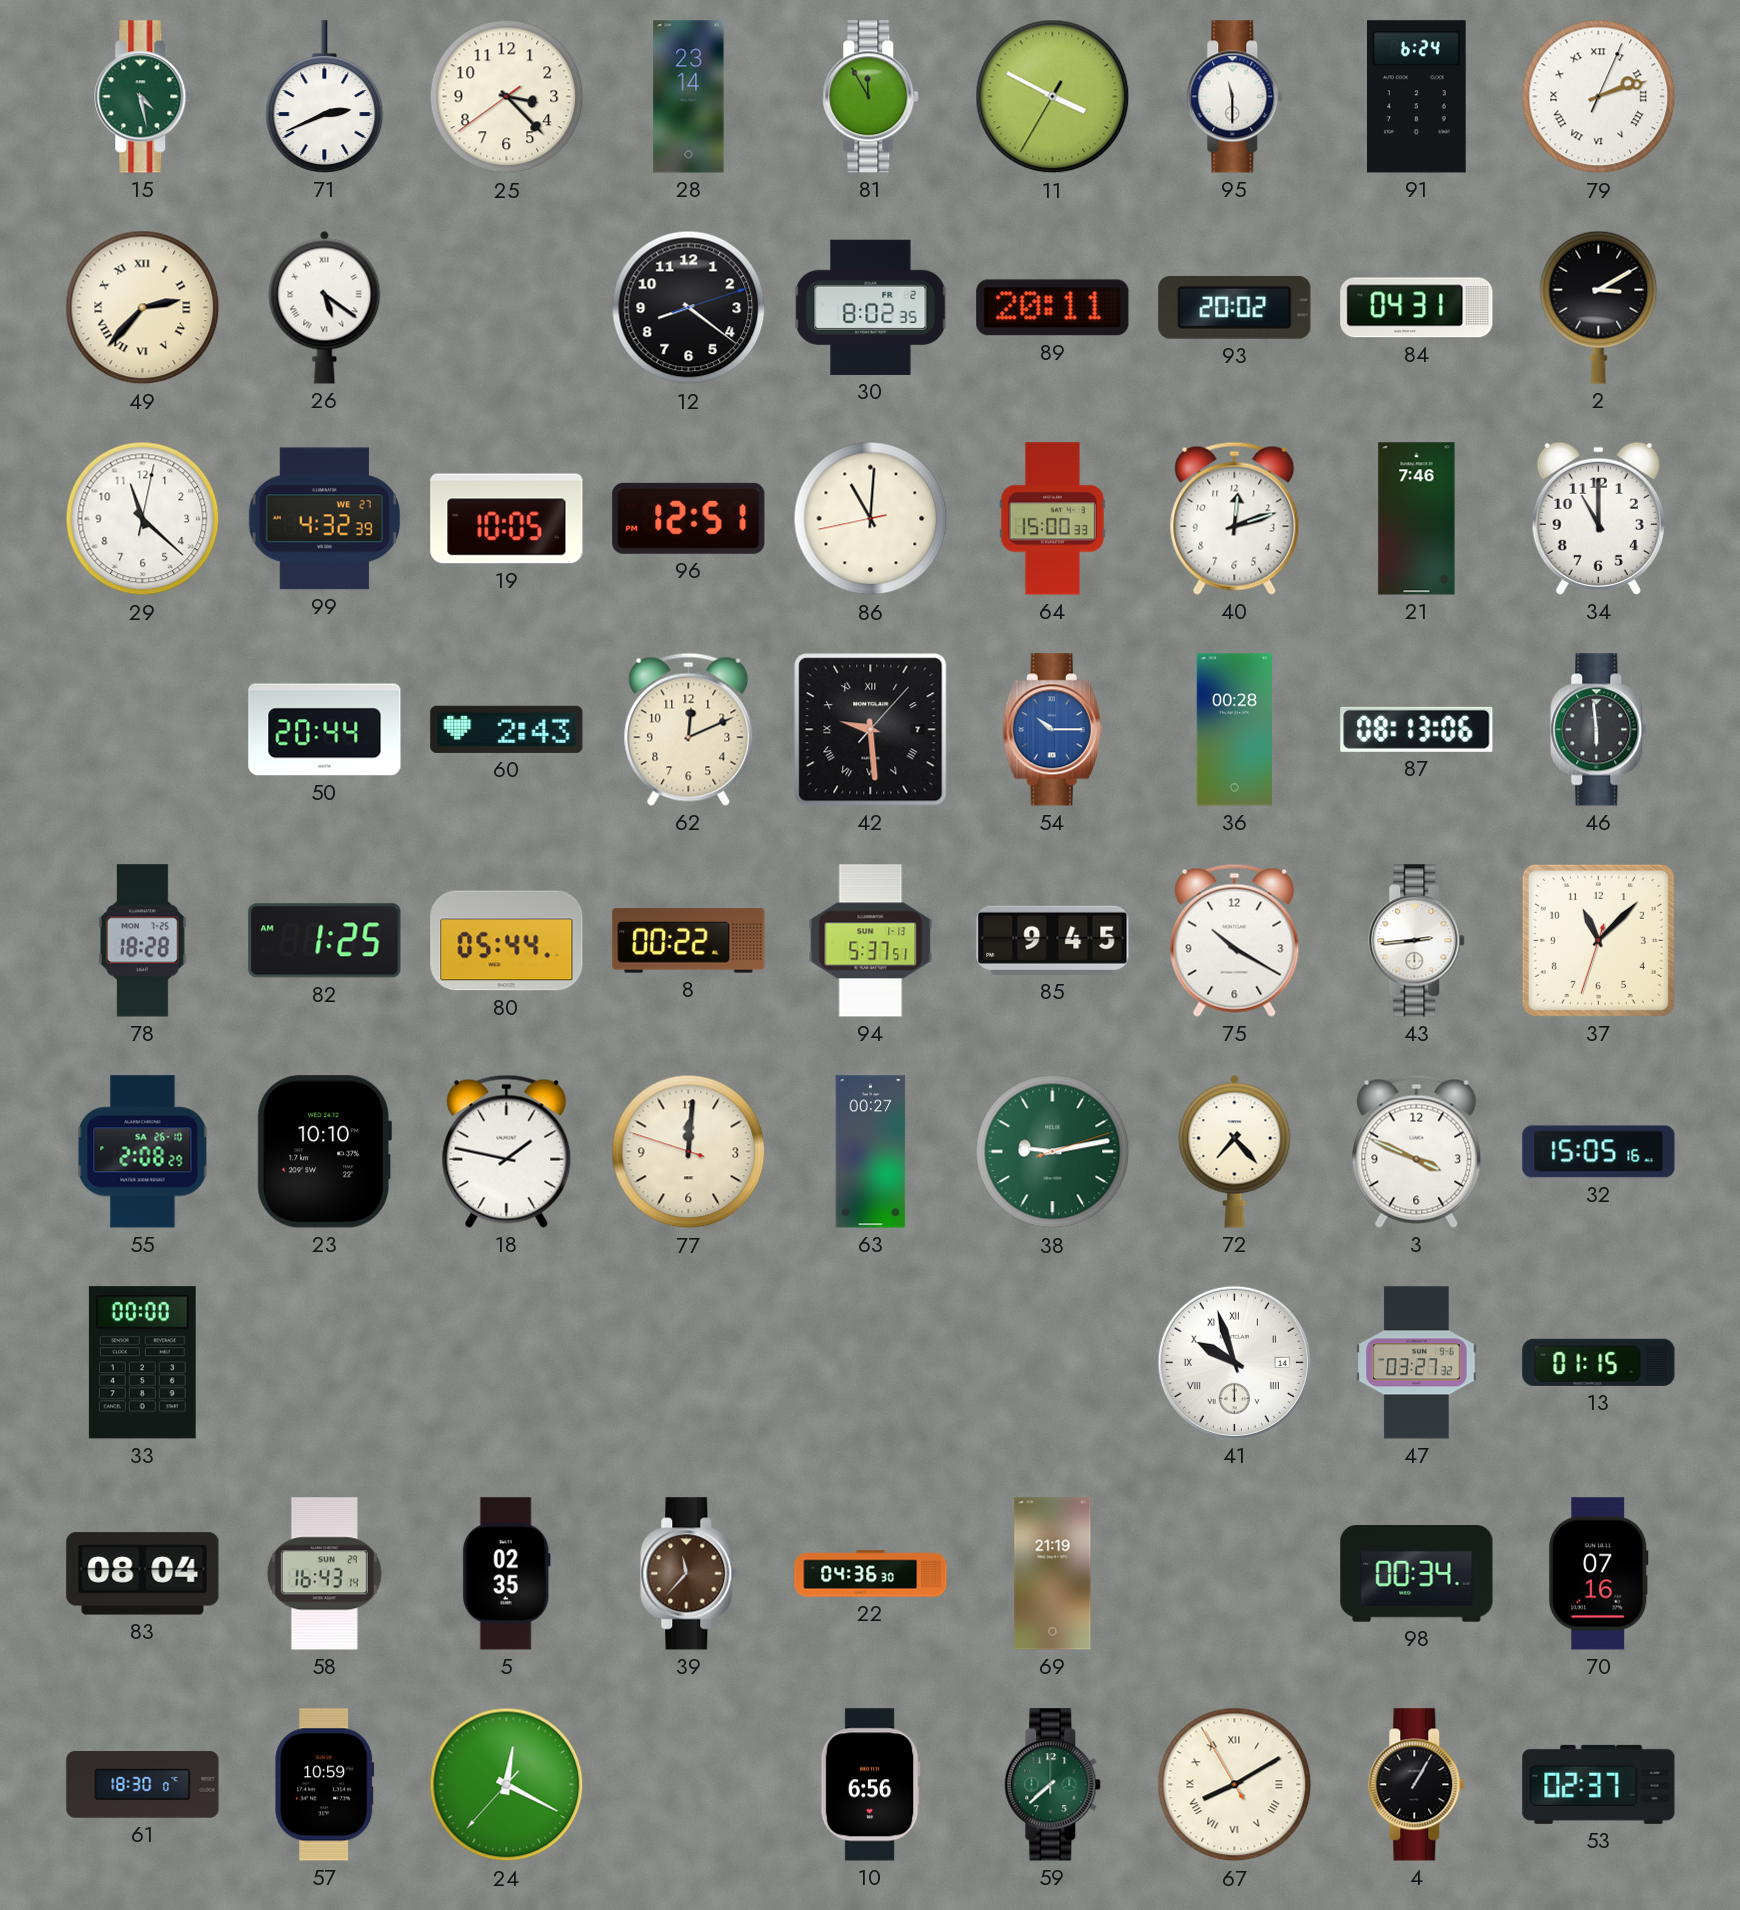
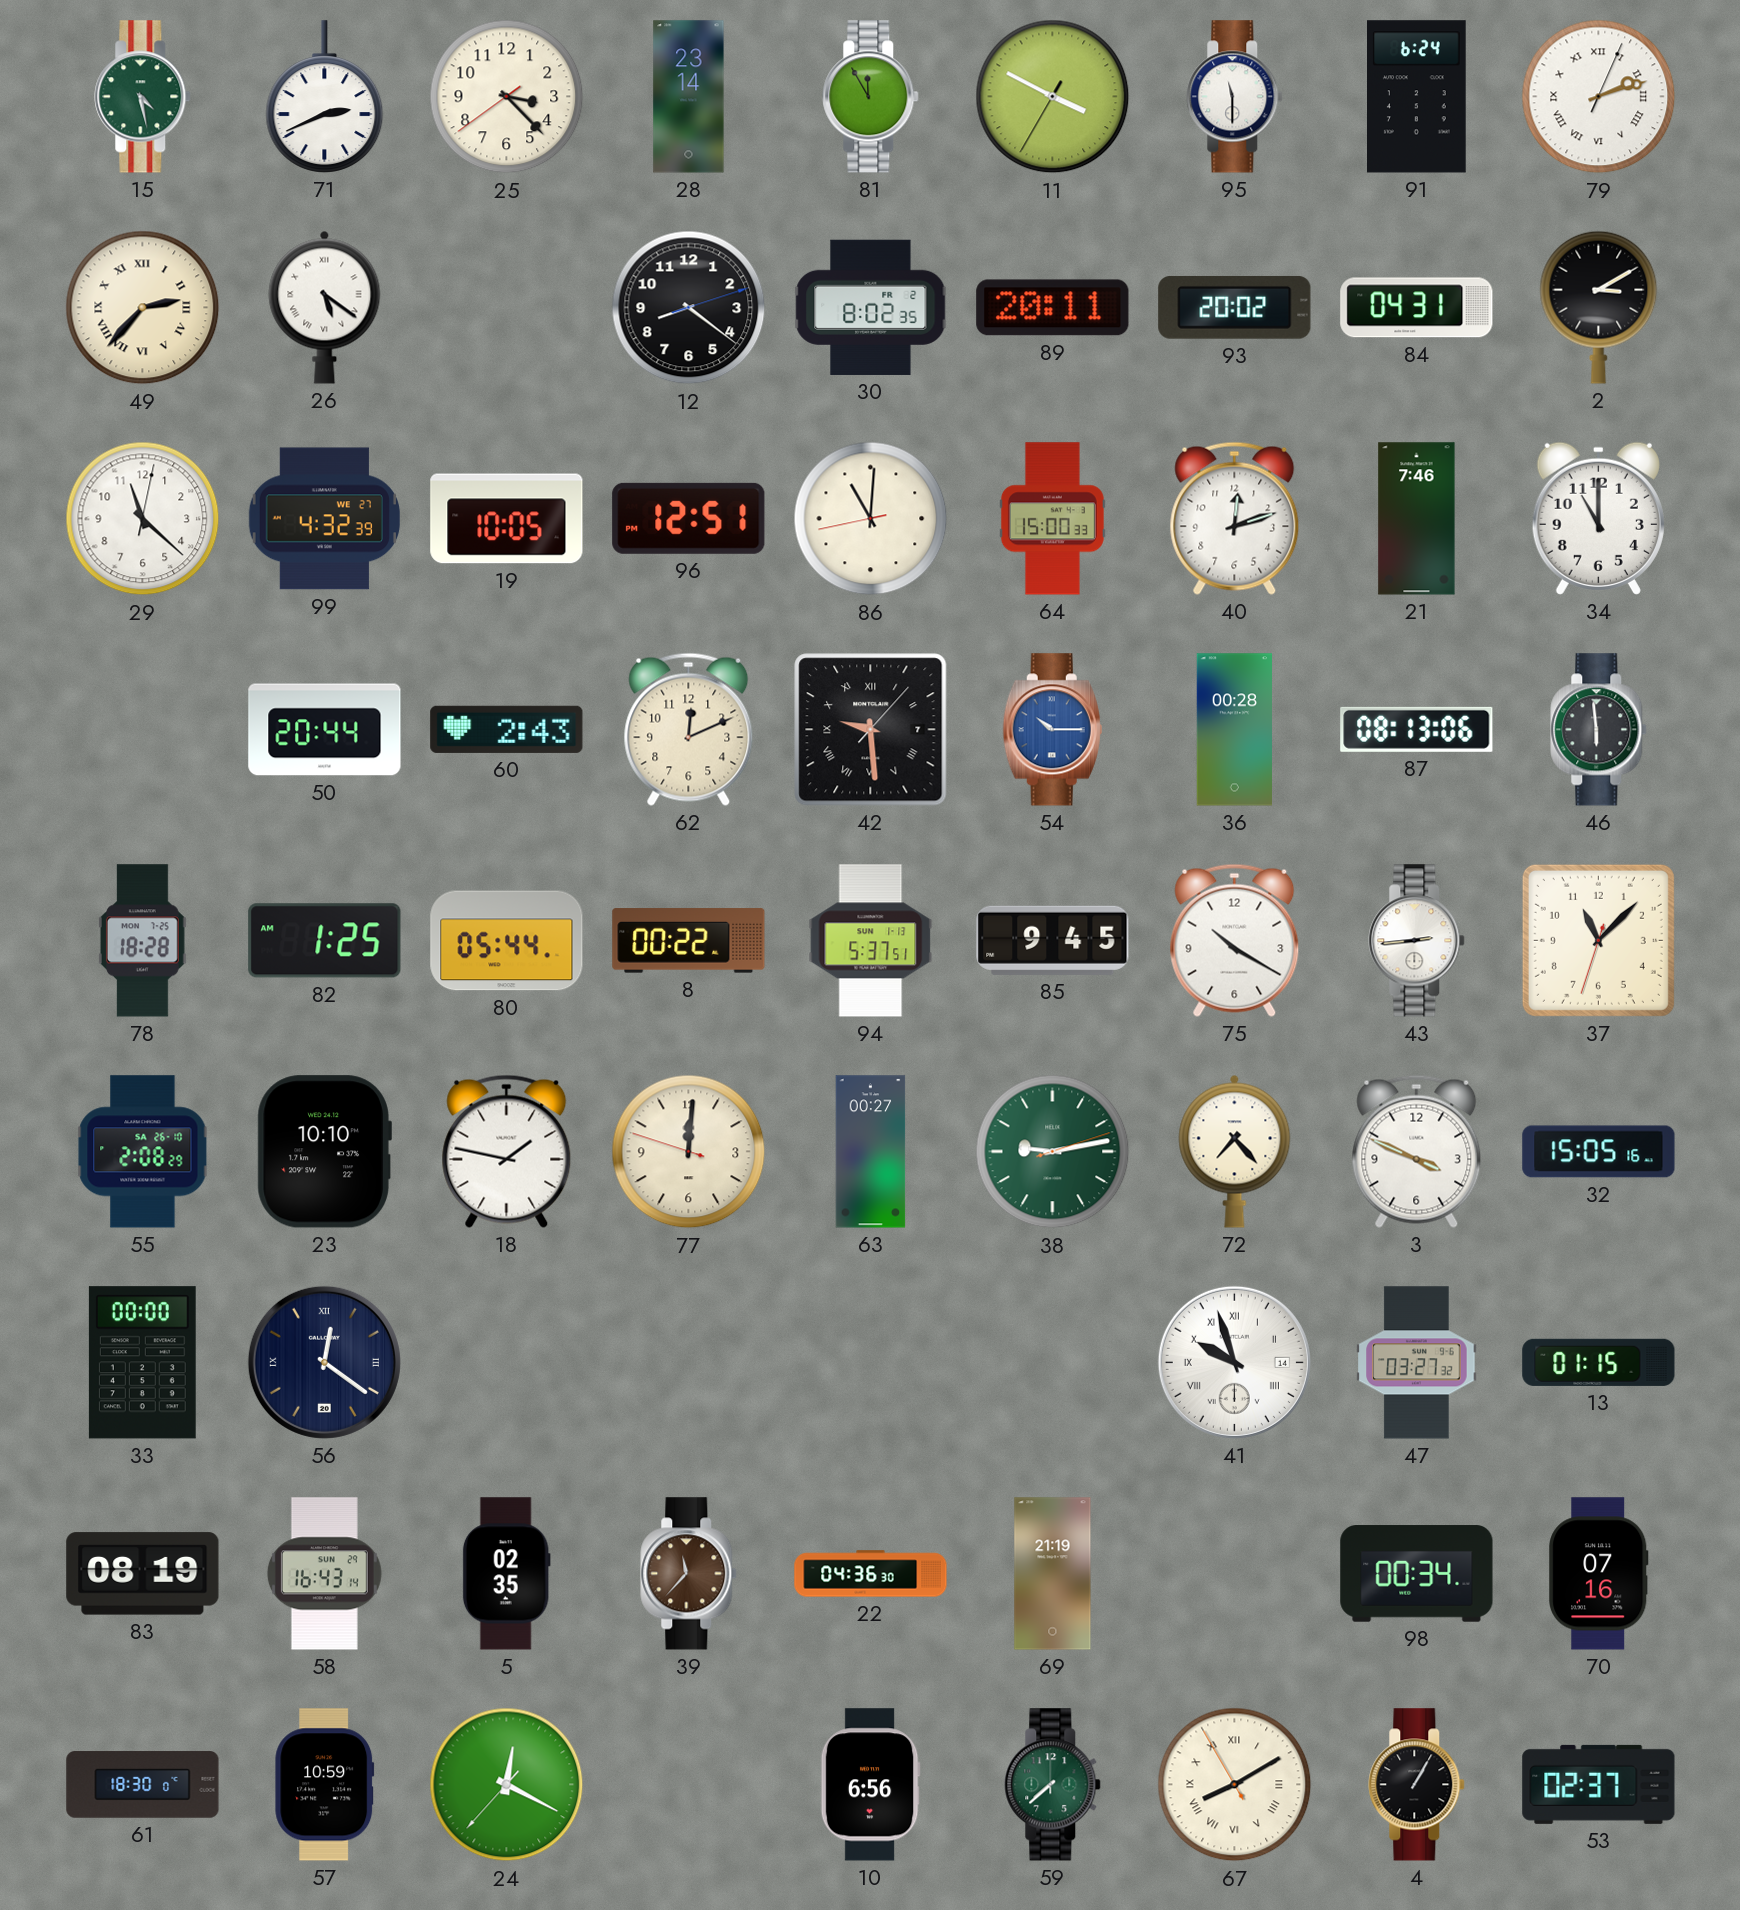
56: none -> 12:21
83: 08:04 -> 08:19
